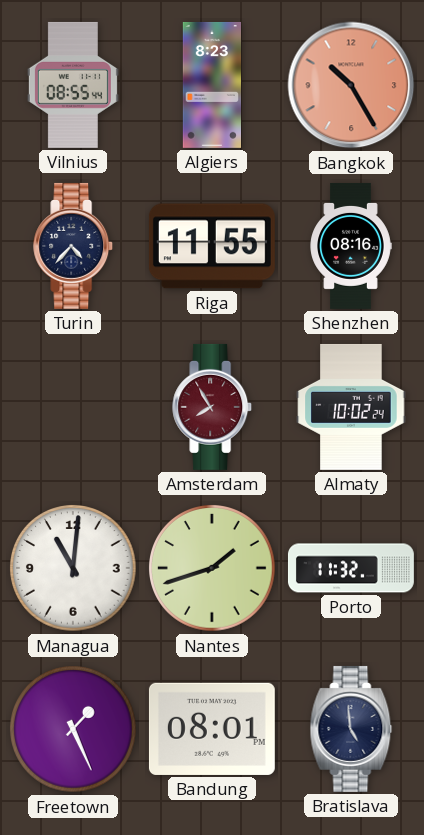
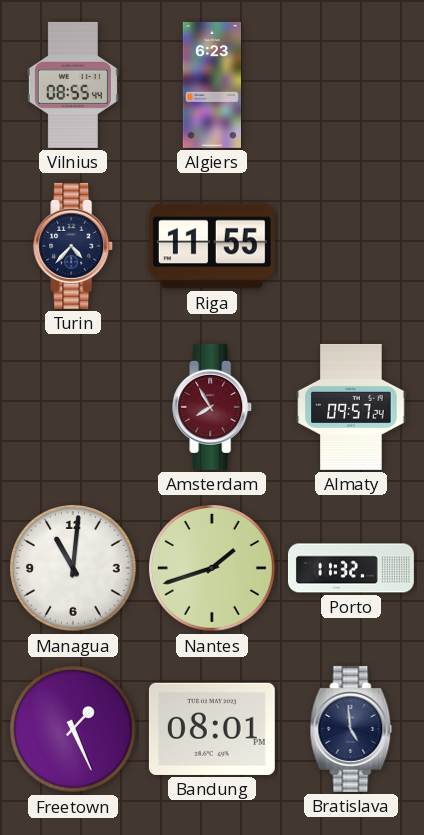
Algiers: 8:23 -> 6:23
Bangkok: 10:25 -> none
Shenzhen: 08:16 -> none
Almaty: 10:02 -> 09:57
